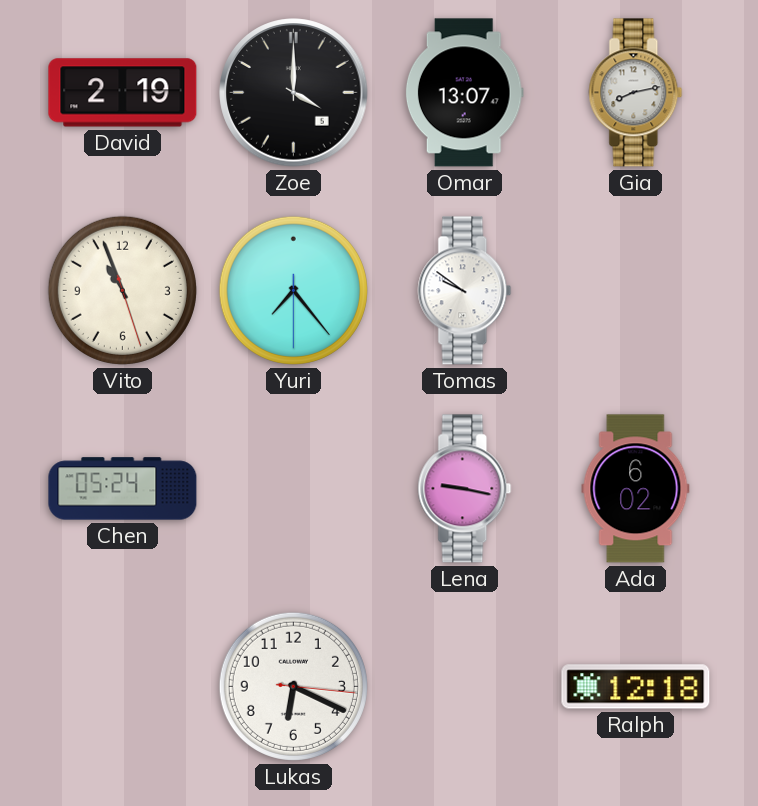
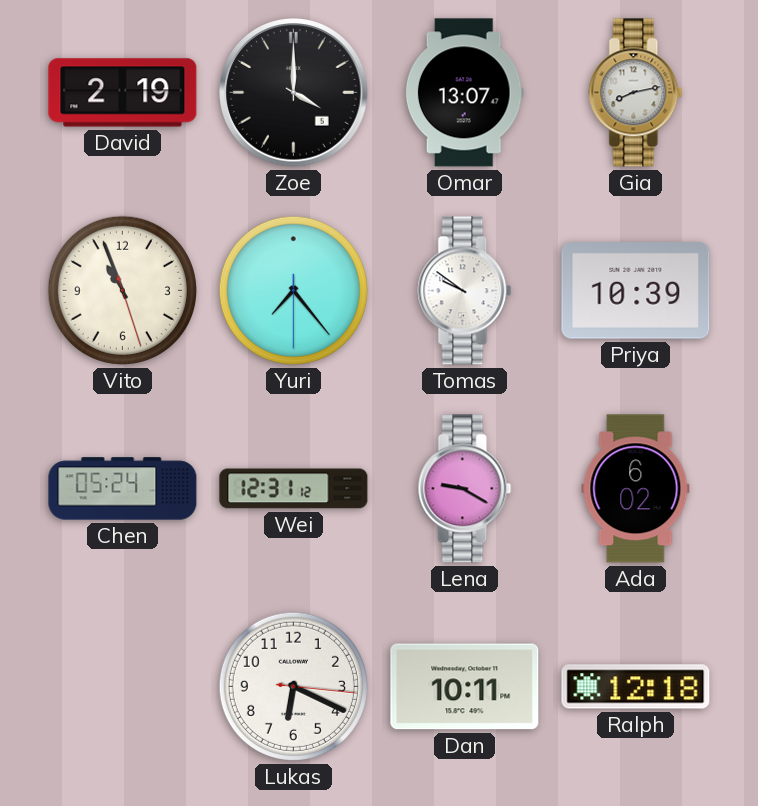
Priya: none -> 10:39
Wei: none -> 12:31
Lena: 9:17 -> 9:20
Dan: none -> 10:11
